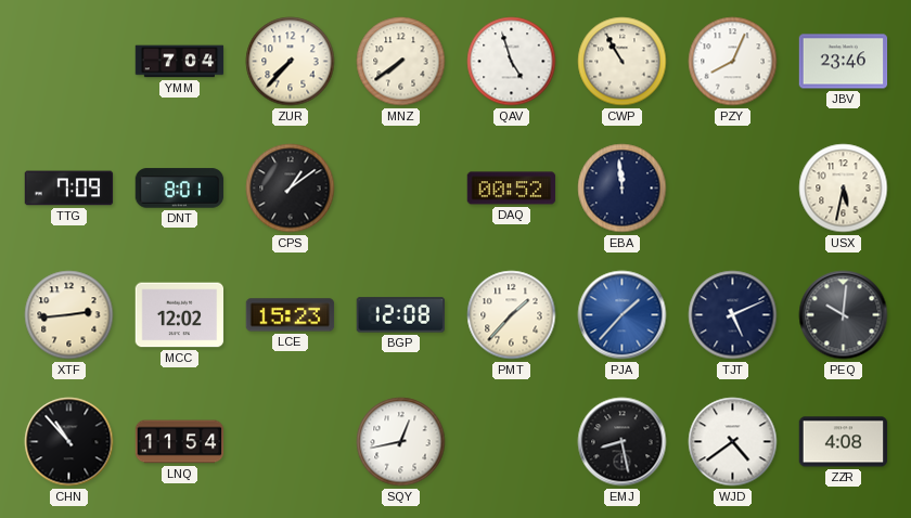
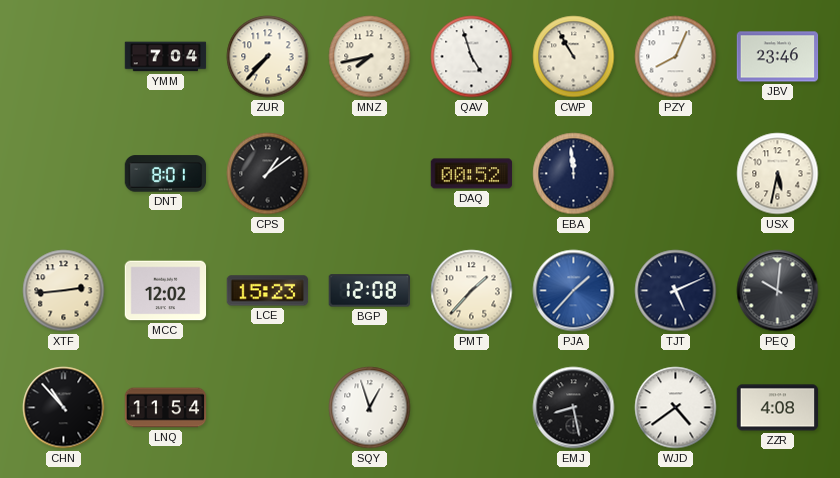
MNZ: 7:39 -> 7:43
TTG: 7:09 -> none
SQY: 12:43 -> 12:57
